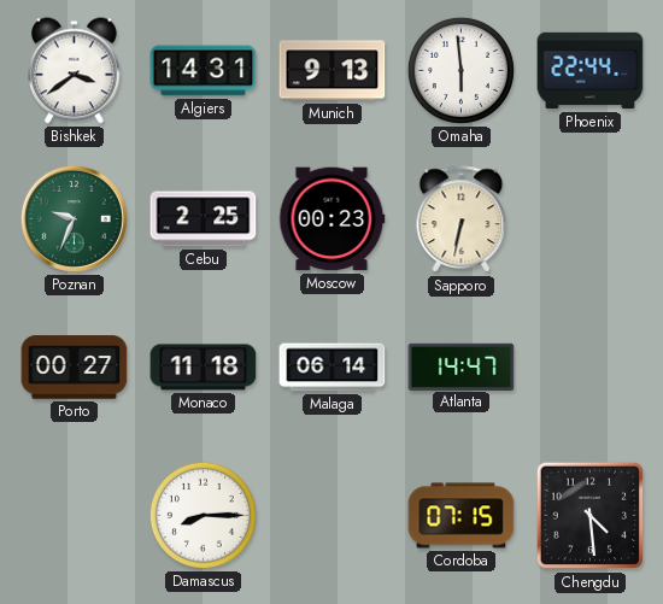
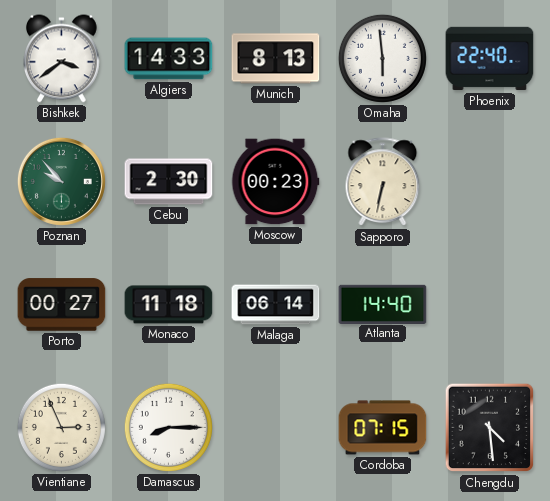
Algiers: 14:31 -> 14:33
Munich: 9:13 -> 8:13
Phoenix: 22:44 -> 22:40
Poznan: 9:34 -> 9:53
Cebu: 2:25 -> 2:30
Atlanta: 14:47 -> 14:40
Vientiane: none -> 2:56
